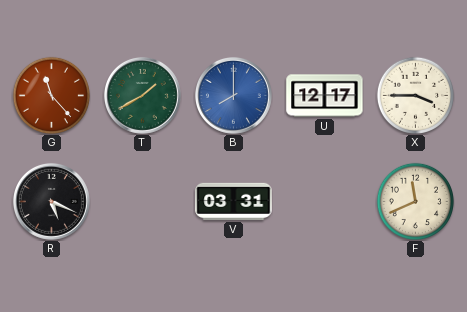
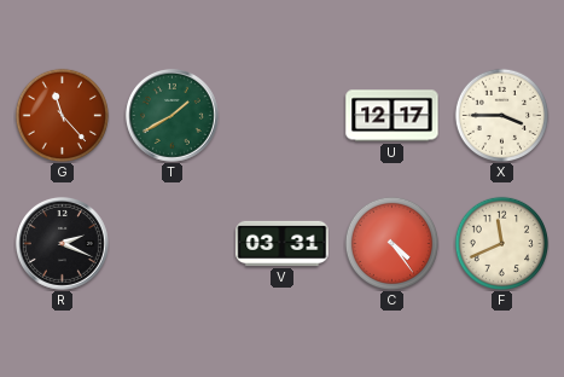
B: 8:00 -> none
R: 5:19 -> 2:19
C: none -> 4:24
